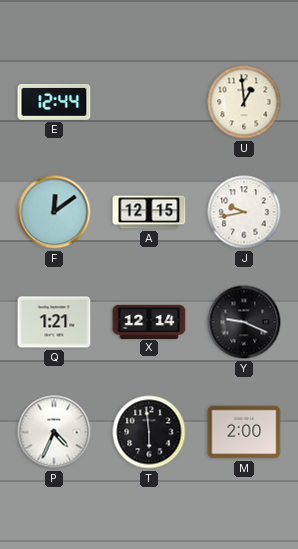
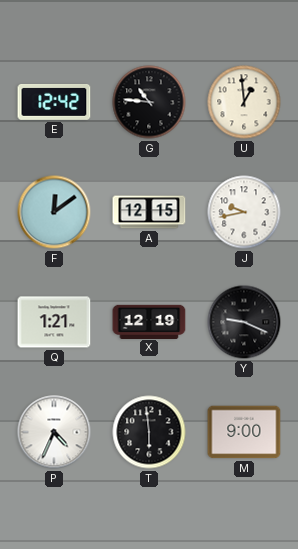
E: 12:44 -> 12:42
G: none -> 10:46
X: 12:14 -> 12:19
M: 2:00 -> 9:00
